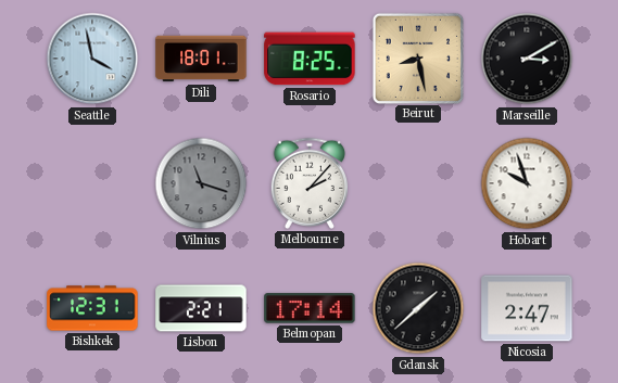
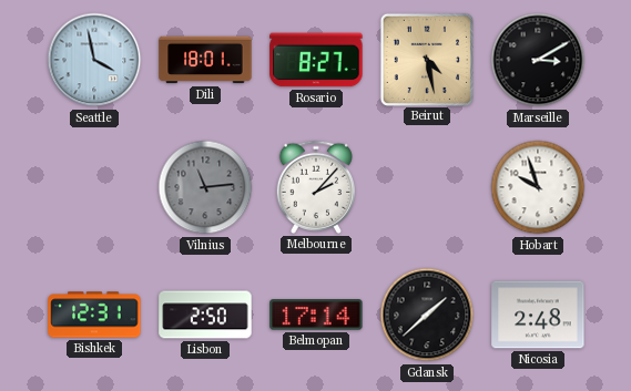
Rosario: 8:25 -> 8:27
Beirut: 8:28 -> 4:28
Vilnius: 11:18 -> 11:14
Lisbon: 2:21 -> 2:50
Nicosia: 2:47 -> 2:48
